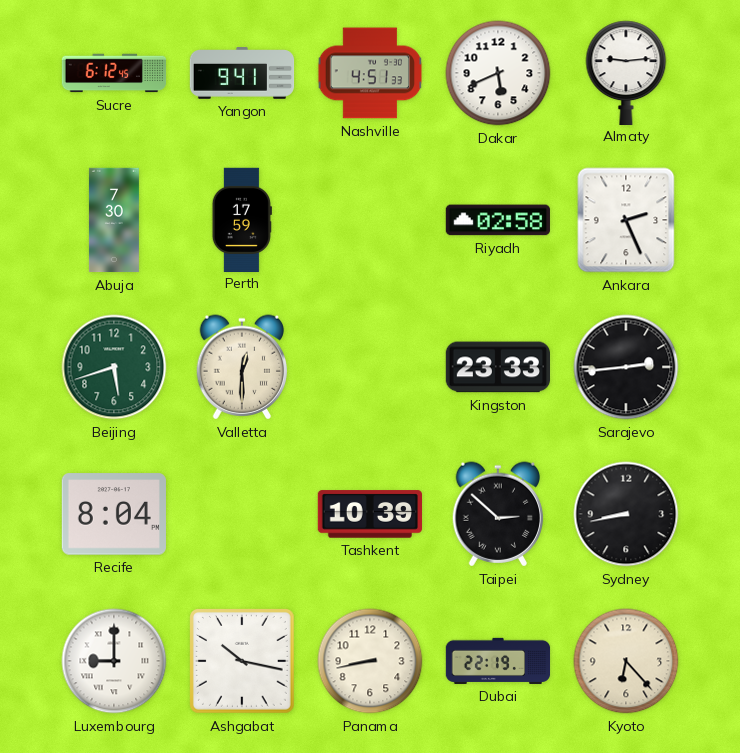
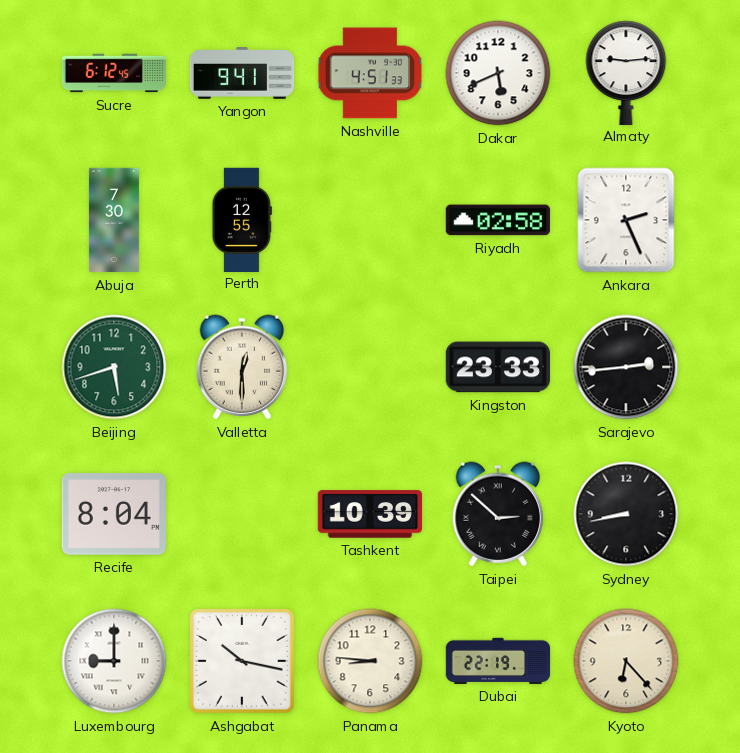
Perth: 17:59 -> 12:55
Panama: 8:43 -> 8:46
